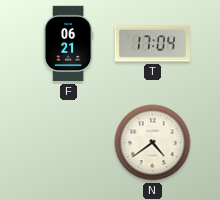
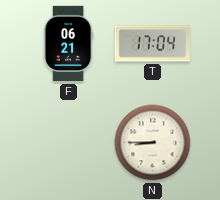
N: 4:39 -> 8:45
